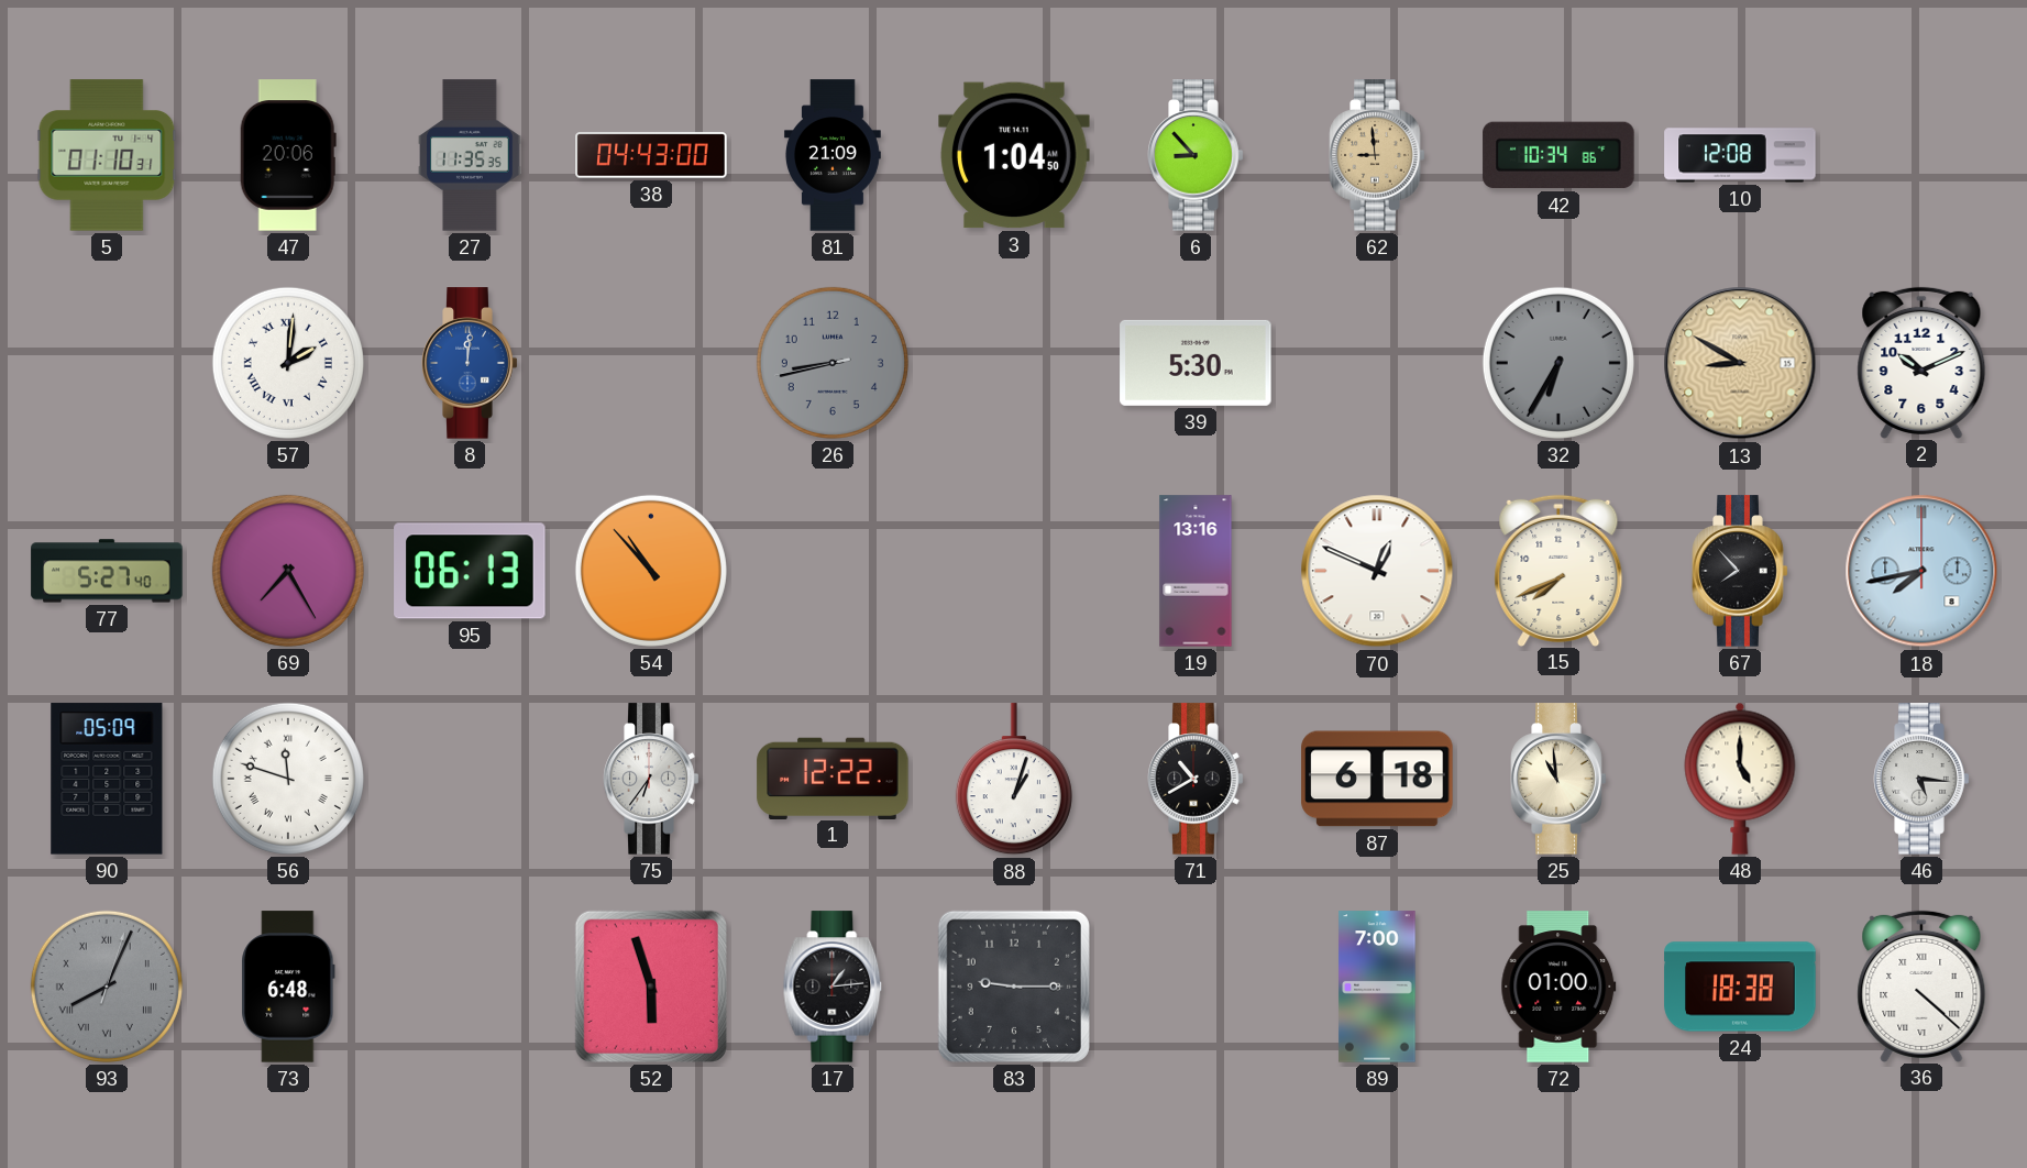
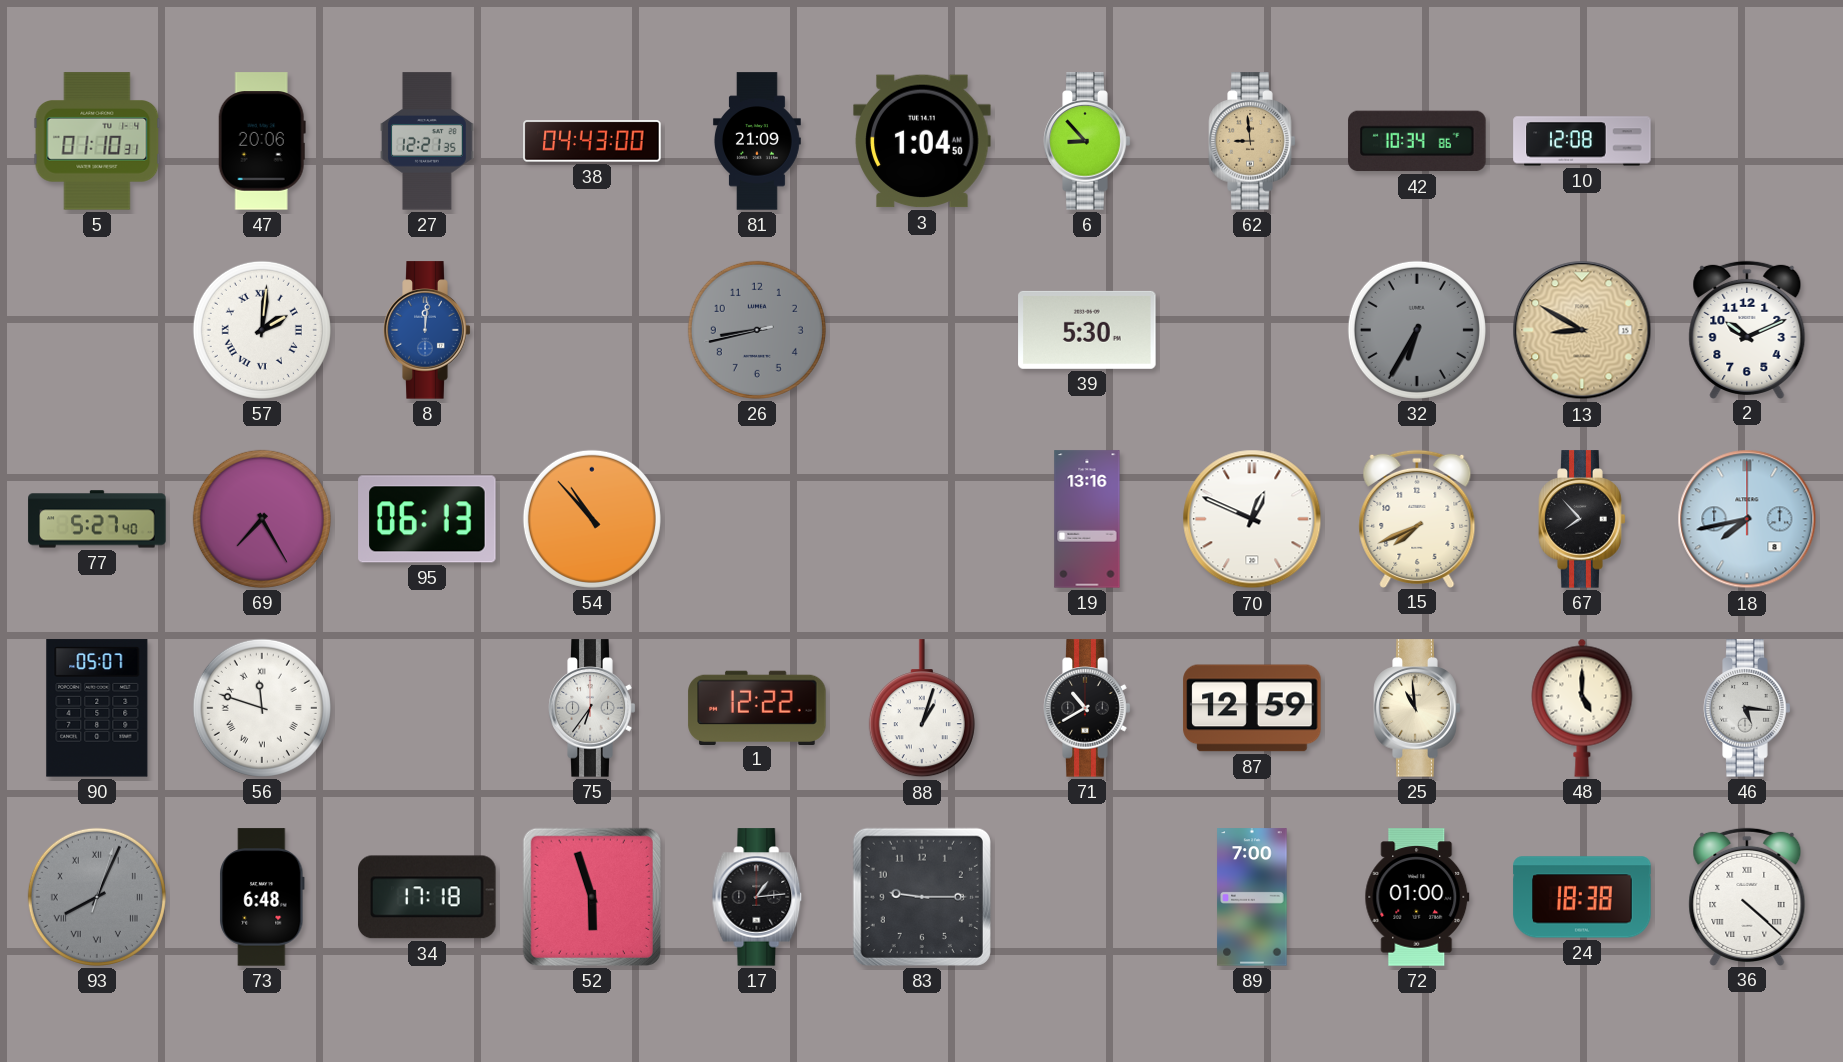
27: 11:35 -> 12:21
90: 05:09 -> 05:07
87: 6:18 -> 12:59
34: none -> 17:18
